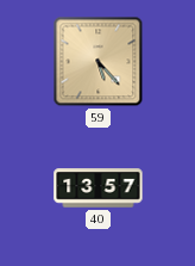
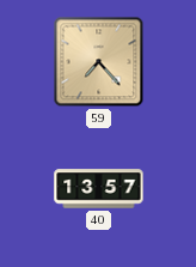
59: 5:23 -> 7:23
